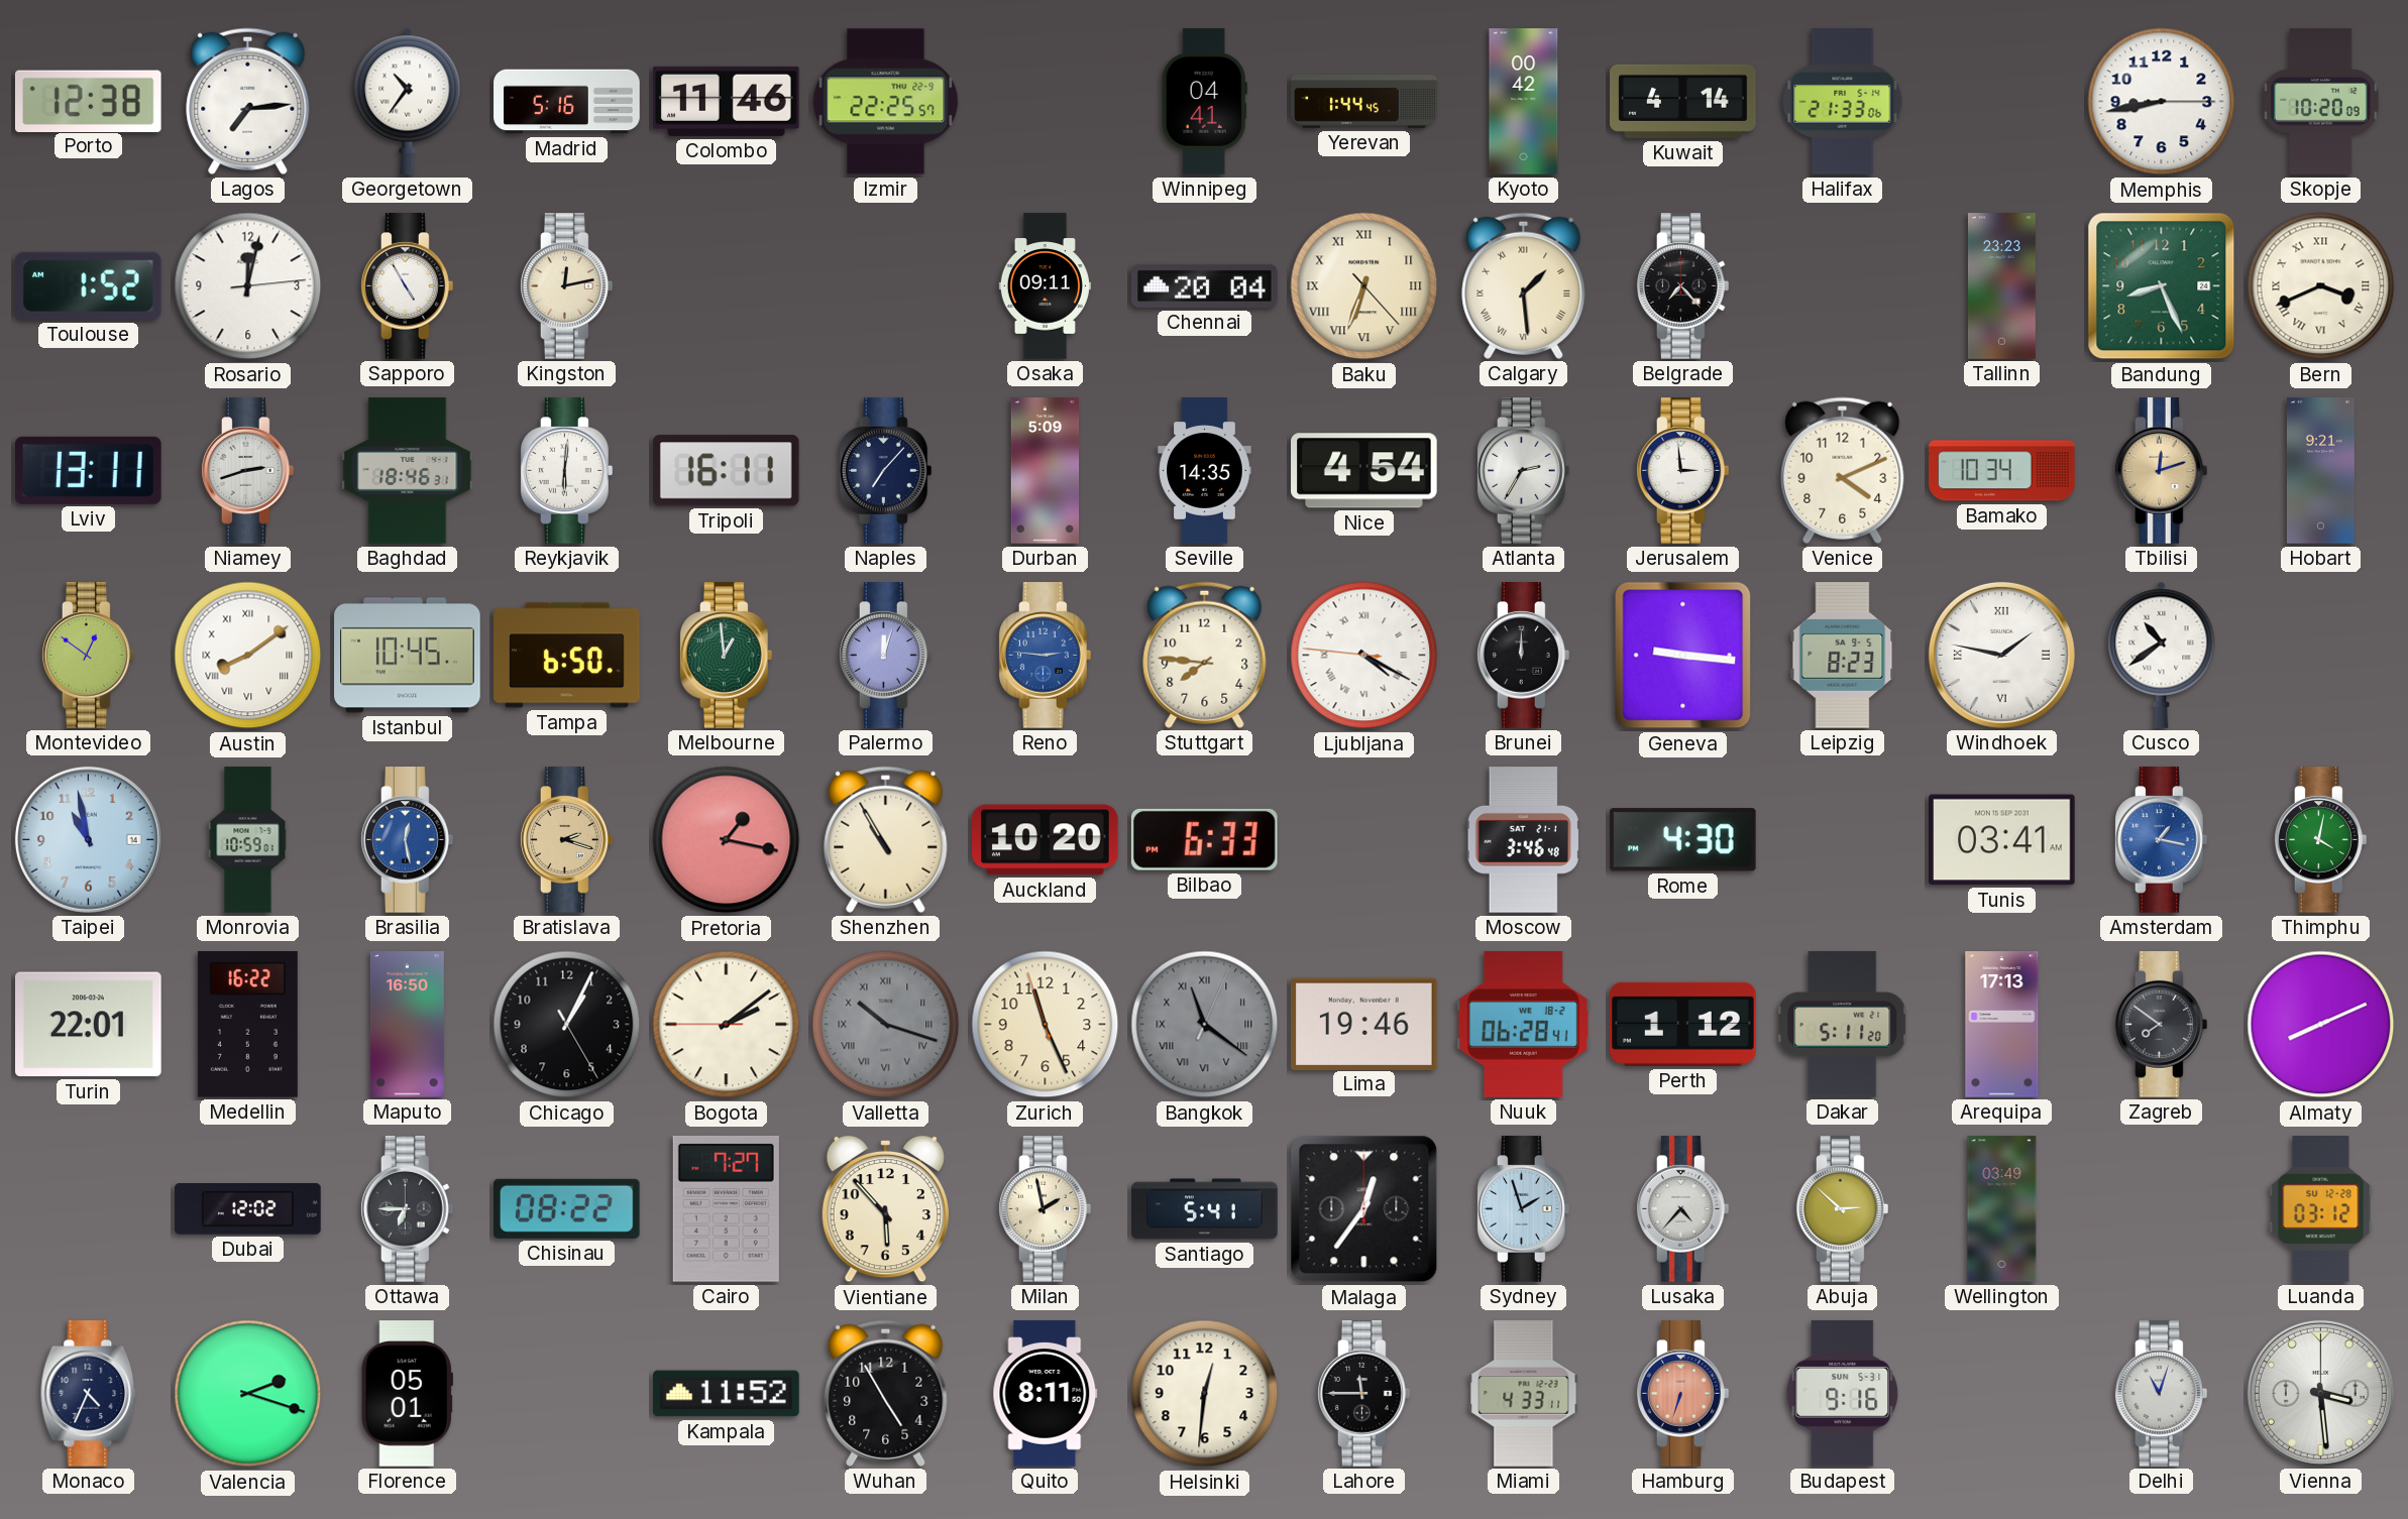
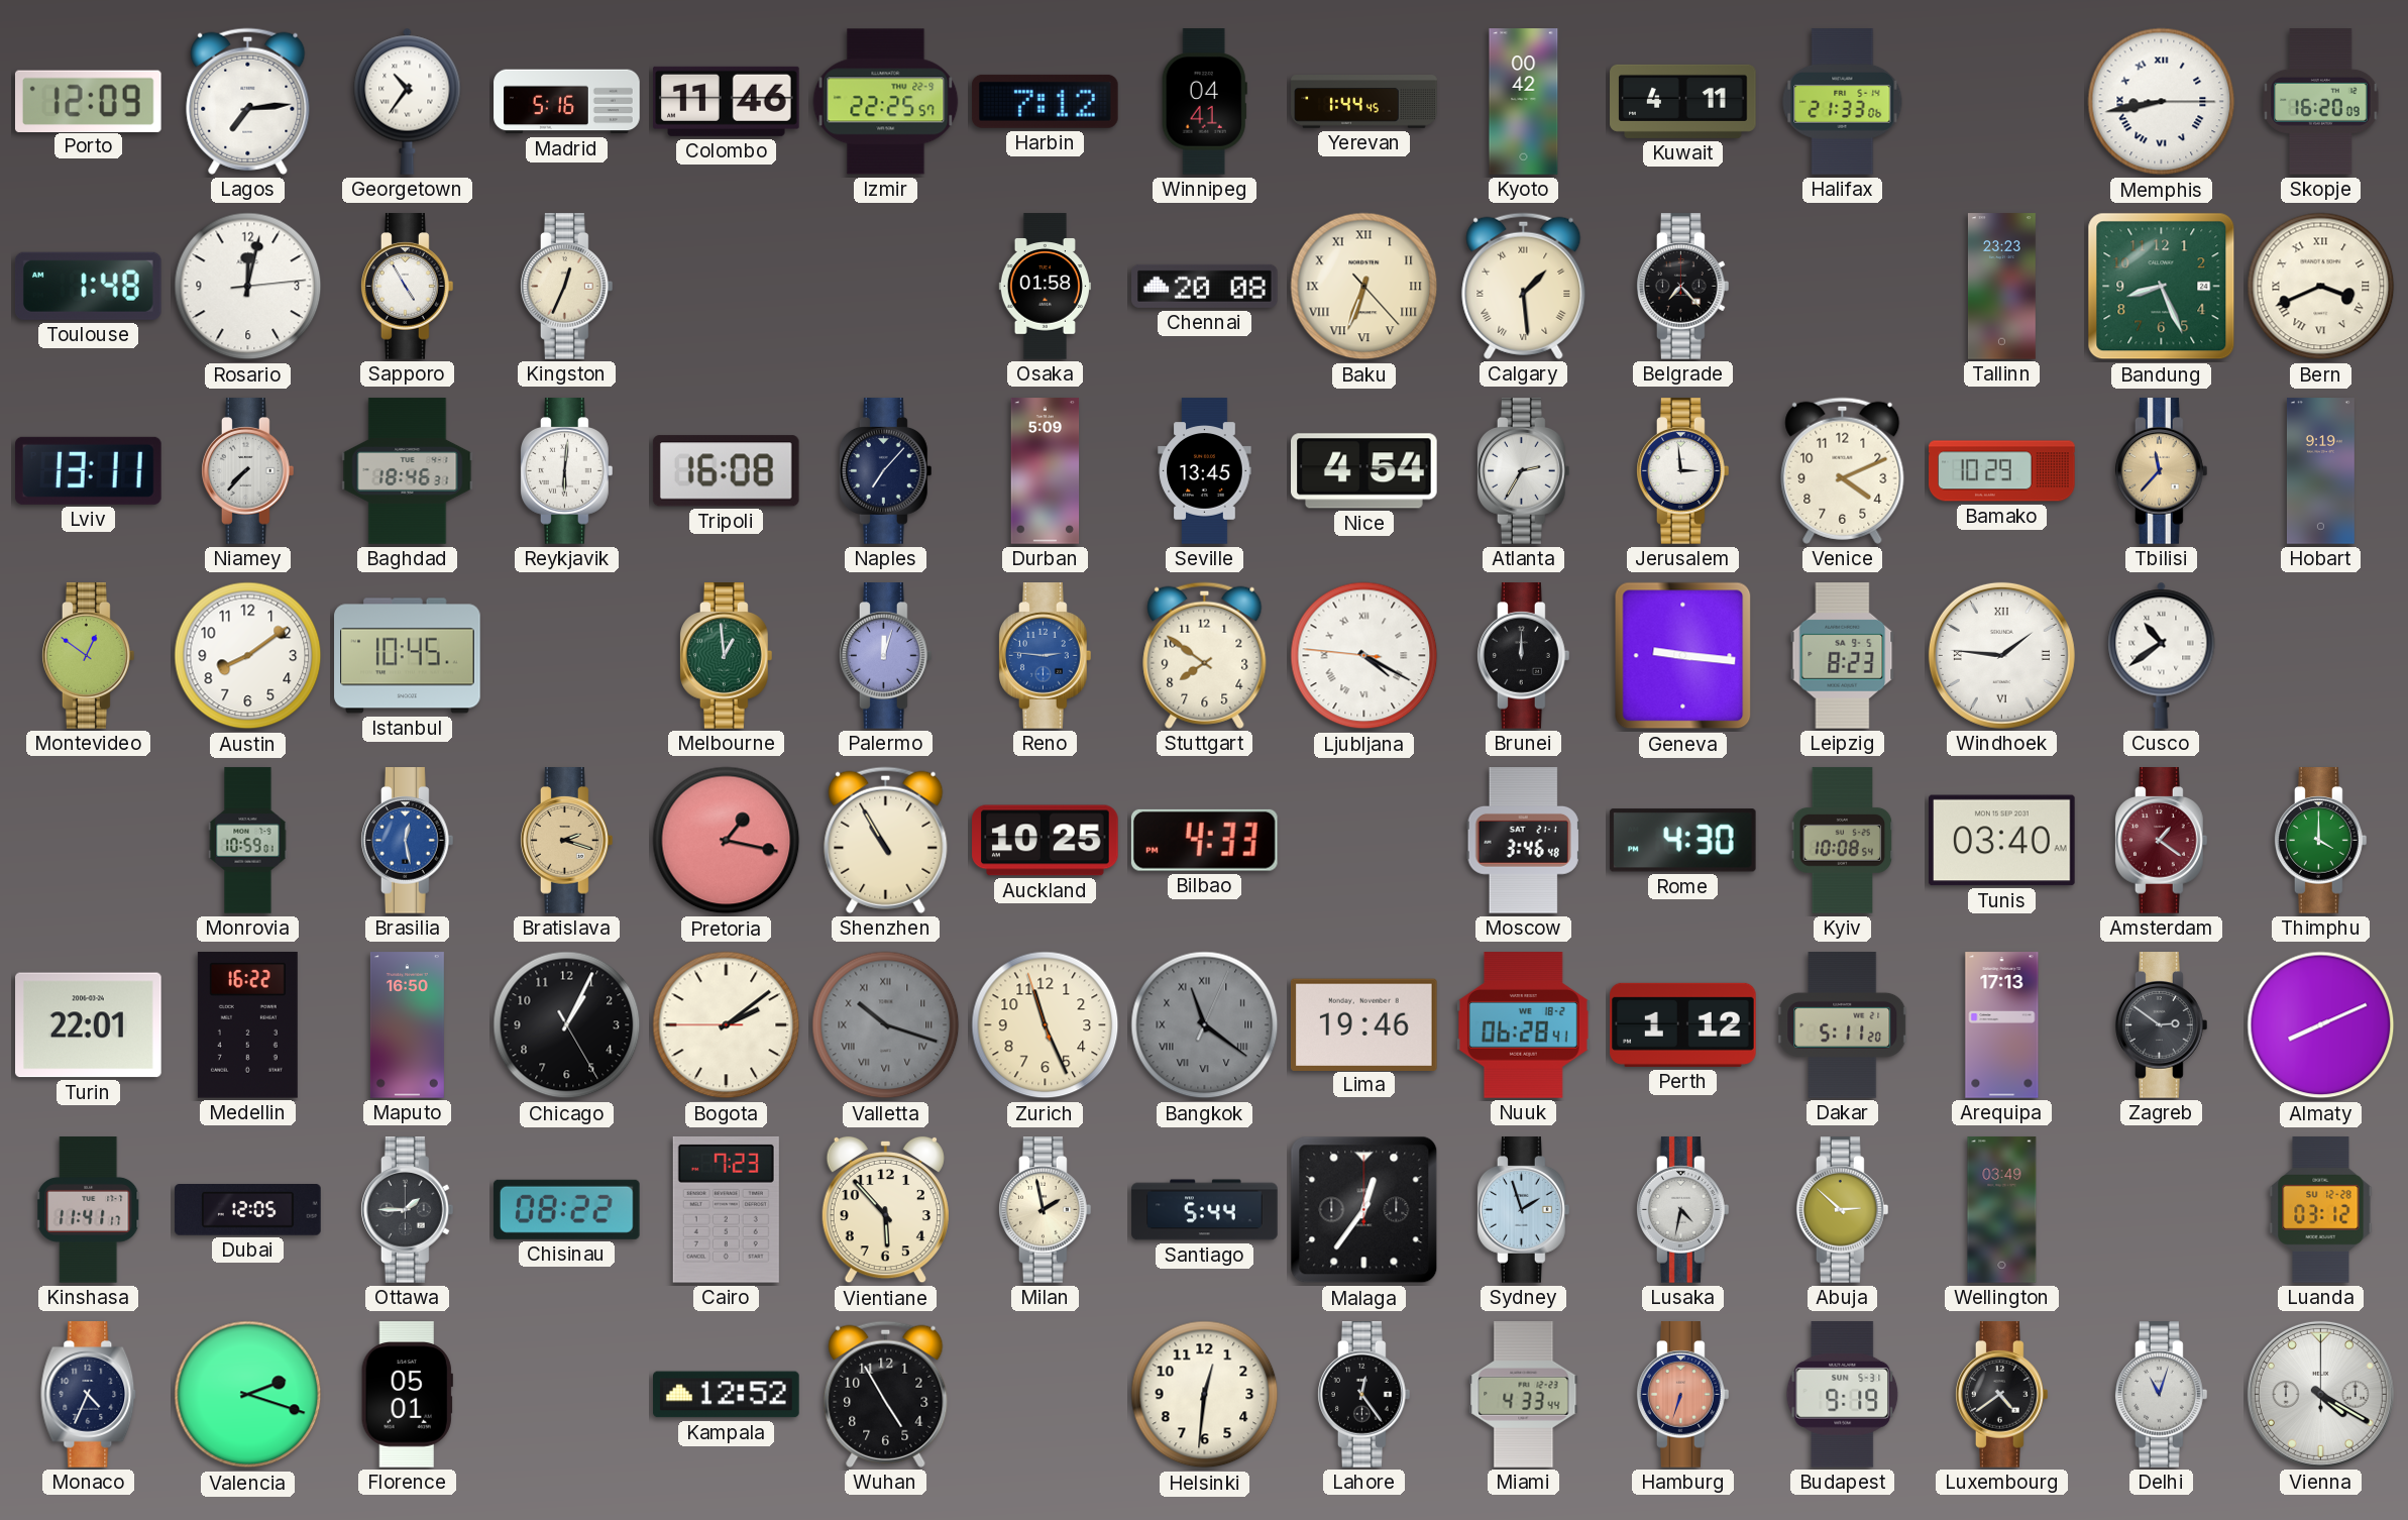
Porto: 12:38 -> 12:09
Harbin: none -> 7:12
Kuwait: 4:14 -> 4:11
Memphis numerals: Arabic -> Roman
Skopje: 10:20 -> 16:20
Toulouse: 1:52 -> 1:48
Kingston: 12:13 -> 12:34
Osaka: 09:11 -> 01:58
Chennai: 20:04 -> 20:08
Niamey: 2:42 -> 7:37
Tripoli: 16:11 -> 16:08
Seville: 14:35 -> 13:45
Bamako: 10:34 -> 10:29
Tbilisi: 12:12 -> 11:37
Hobart: 9:21 -> 9:19
Austin numerals: Roman -> Arabic
Tampa: 6:50 -> none
Stuttgart: 7:46 -> 7:51
Windhoek: 1:47 -> 1:46
Taipei: 10:58 -> none
Auckland: 10:20 -> 10:25
Bilbao: 6:33 -> 4:33
Kyiv: none -> 10:08
Tunis: 03:41 -> 03:40
Amsterdam: 1:17 -> 1:21
Amsterdam dial: blue -> burgundy
Thimphu: 4:02 -> 4:00
Zagreb: 7:51 -> 2:51
Kinshasa: none -> 11:41
Dubai: 12:02 -> 12:05
Ottawa: 6:45 -> 1:45
Cairo: 7:27 -> 7:23
Santiago: 5:41 -> 5:44
Lusaka: 4:37 -> 4:32
Kampala: 11:52 -> 12:52
Quito: 8:11 -> none
Lahore: 11:45 -> 12:24
Miami: 4:33:11 -> 4:33:44
Budapest: 9:16 -> 9:19
Luxembourg: none -> 4:39
Vienna: 3:29 -> 4:20
